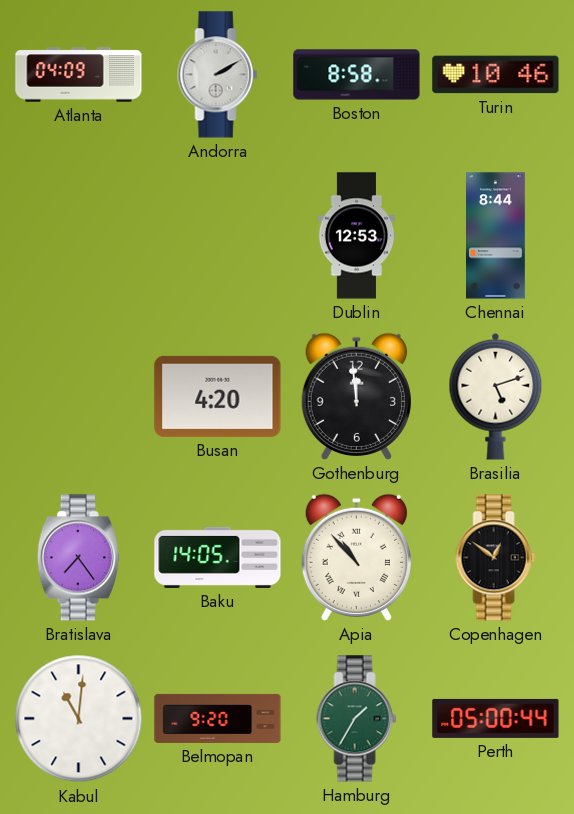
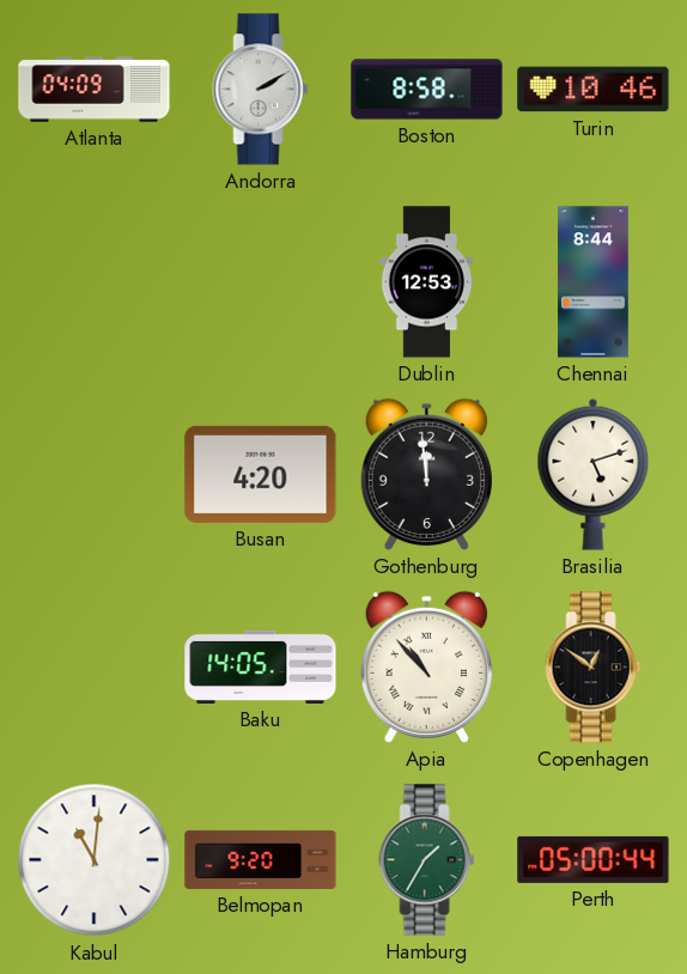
Bratislava: 7:24 -> none
